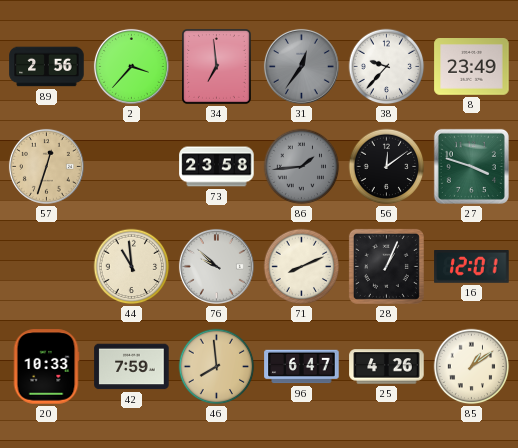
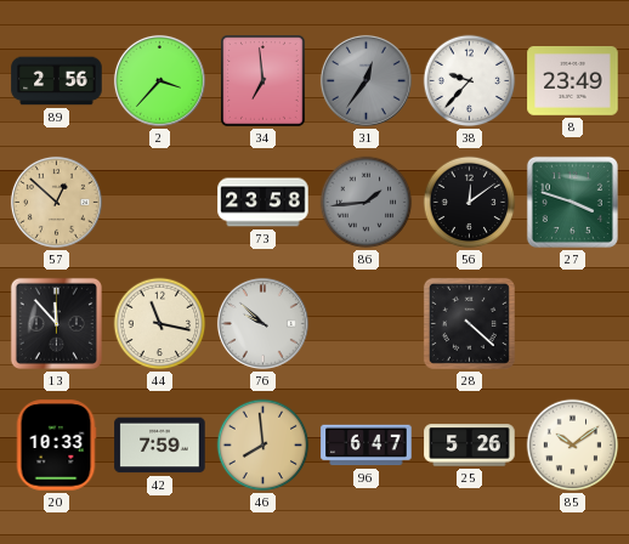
57: 12:33 -> 12:52
13: none -> 11:53
44: 10:59 -> 11:17
71: 8:11 -> none
28: 1:04 -> 4:22
16: 12:01 -> none
25: 4:26 -> 5:26
85: 1:09 -> 10:09
